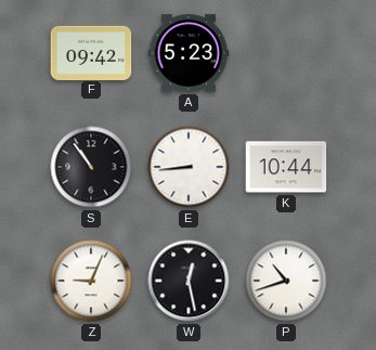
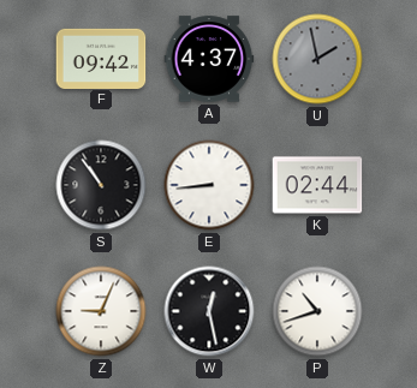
A: 5:23 -> 4:37
U: none -> 1:58
K: 10:44 -> 02:44
